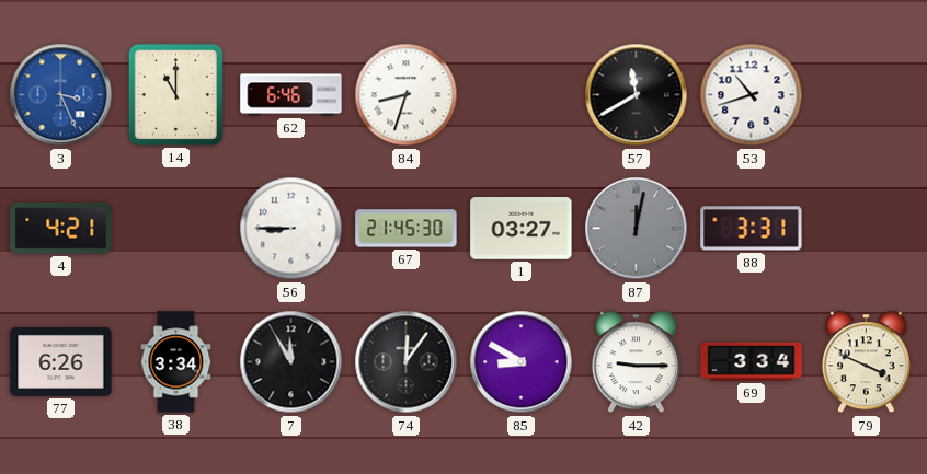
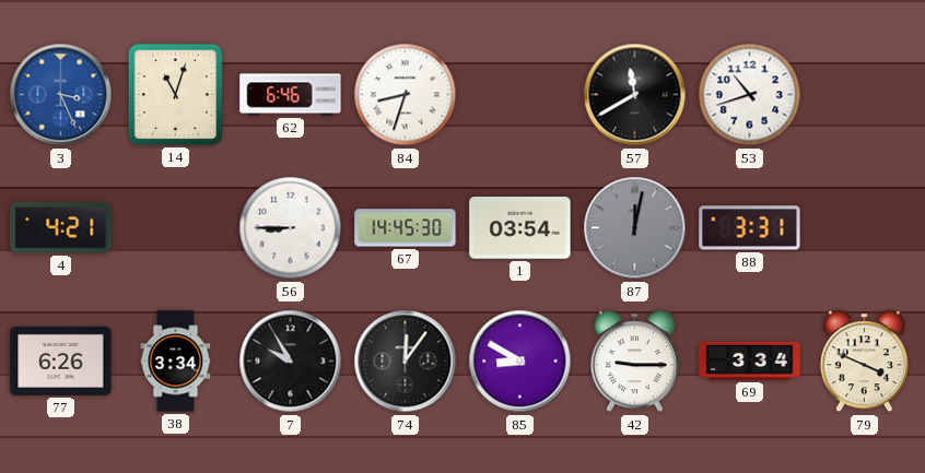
14: 11:00 -> 11:03
67: 21:45 -> 14:45
1: 03:27 -> 03:54
7: 11:55 -> 9:55
